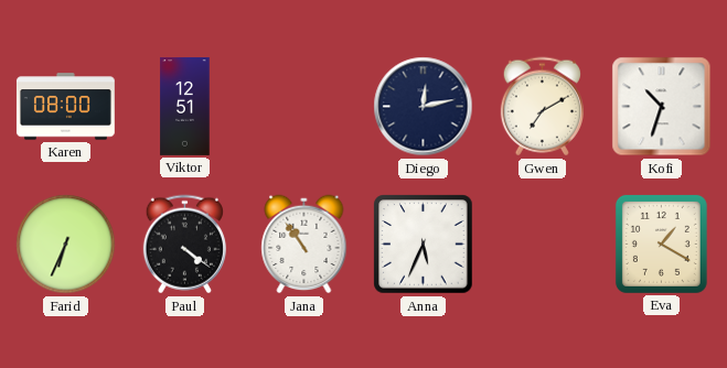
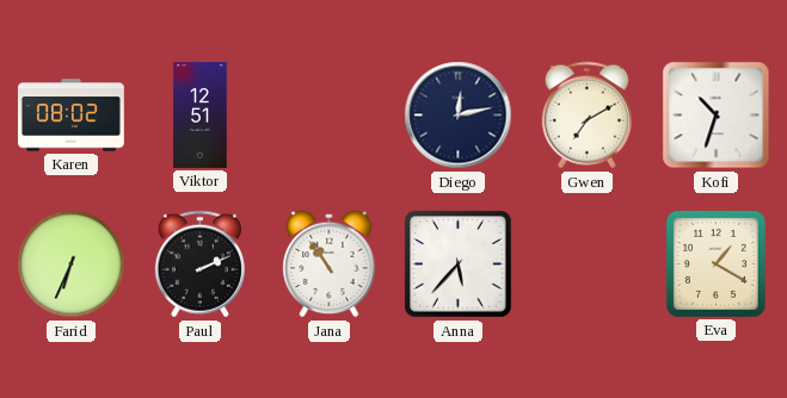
Karen: 08:00 -> 08:02
Paul: 4:21 -> 2:11
Anna: 5:34 -> 5:37
